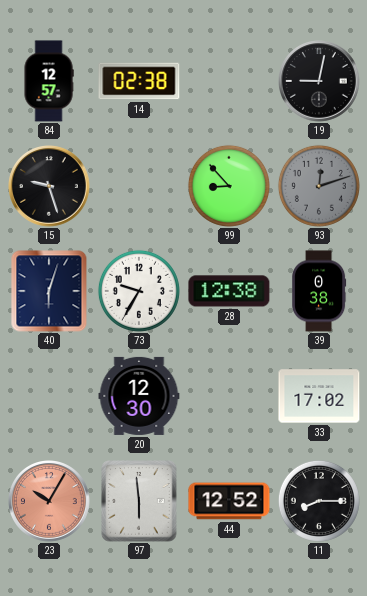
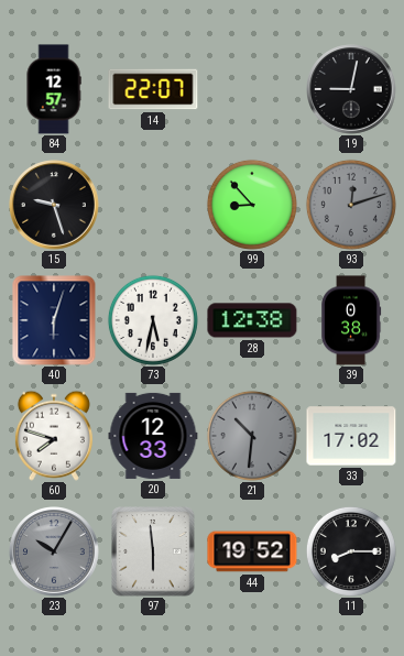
14: 02:38 -> 22:07
73: 9:35 -> 5:32
60: none -> 7:48
20: 12:30 -> 12:33
21: none -> 10:31
23 dial: salmon -> grey
44: 12:52 -> 19:52
